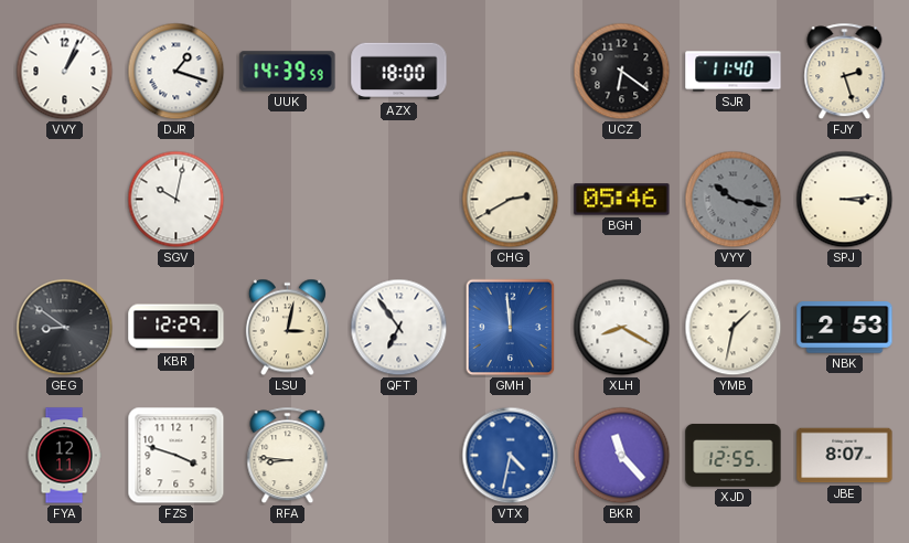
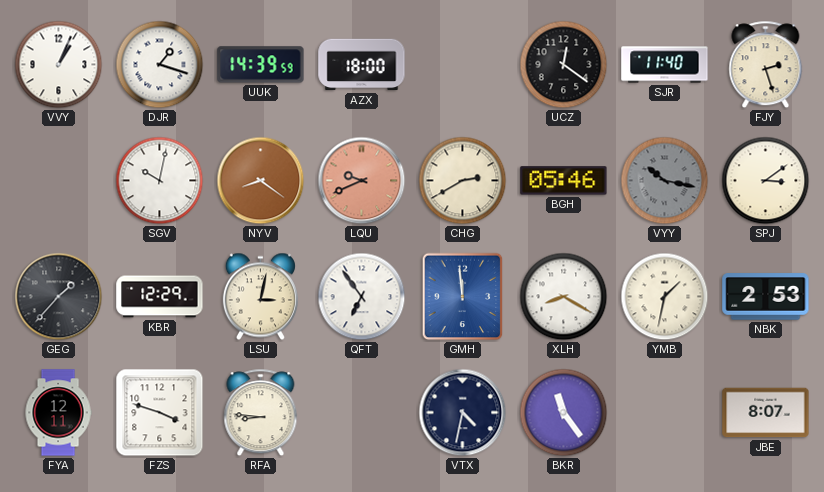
UCZ: 6:21 -> 12:21
NYV: none -> 8:21
LQU: none -> 9:41
SPJ: 3:14 -> 3:09
GEG: 8:51 -> 1:37
VTX dial: blue -> navy
BKR: 11:23 -> 11:24
XJD: 12:55 -> none
